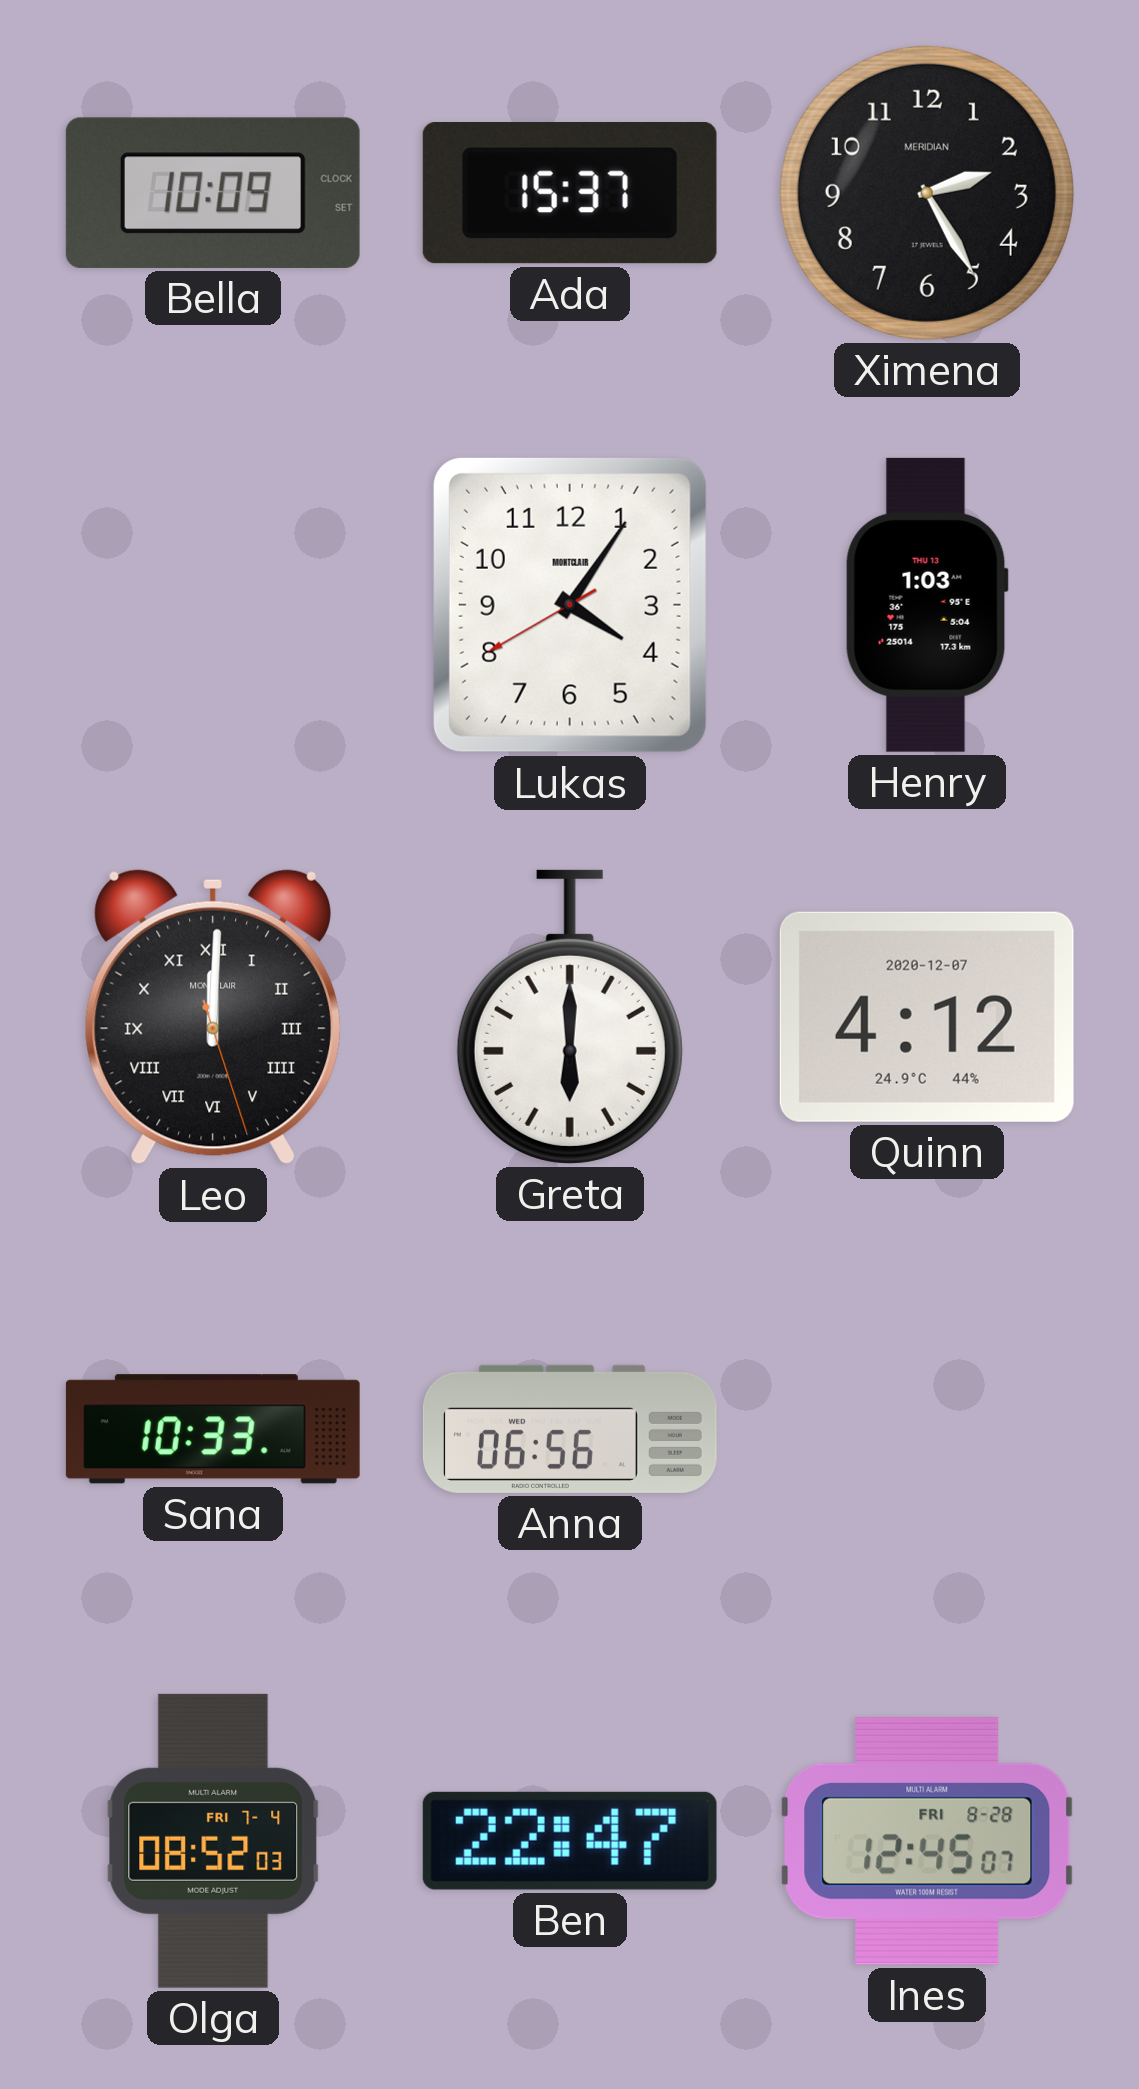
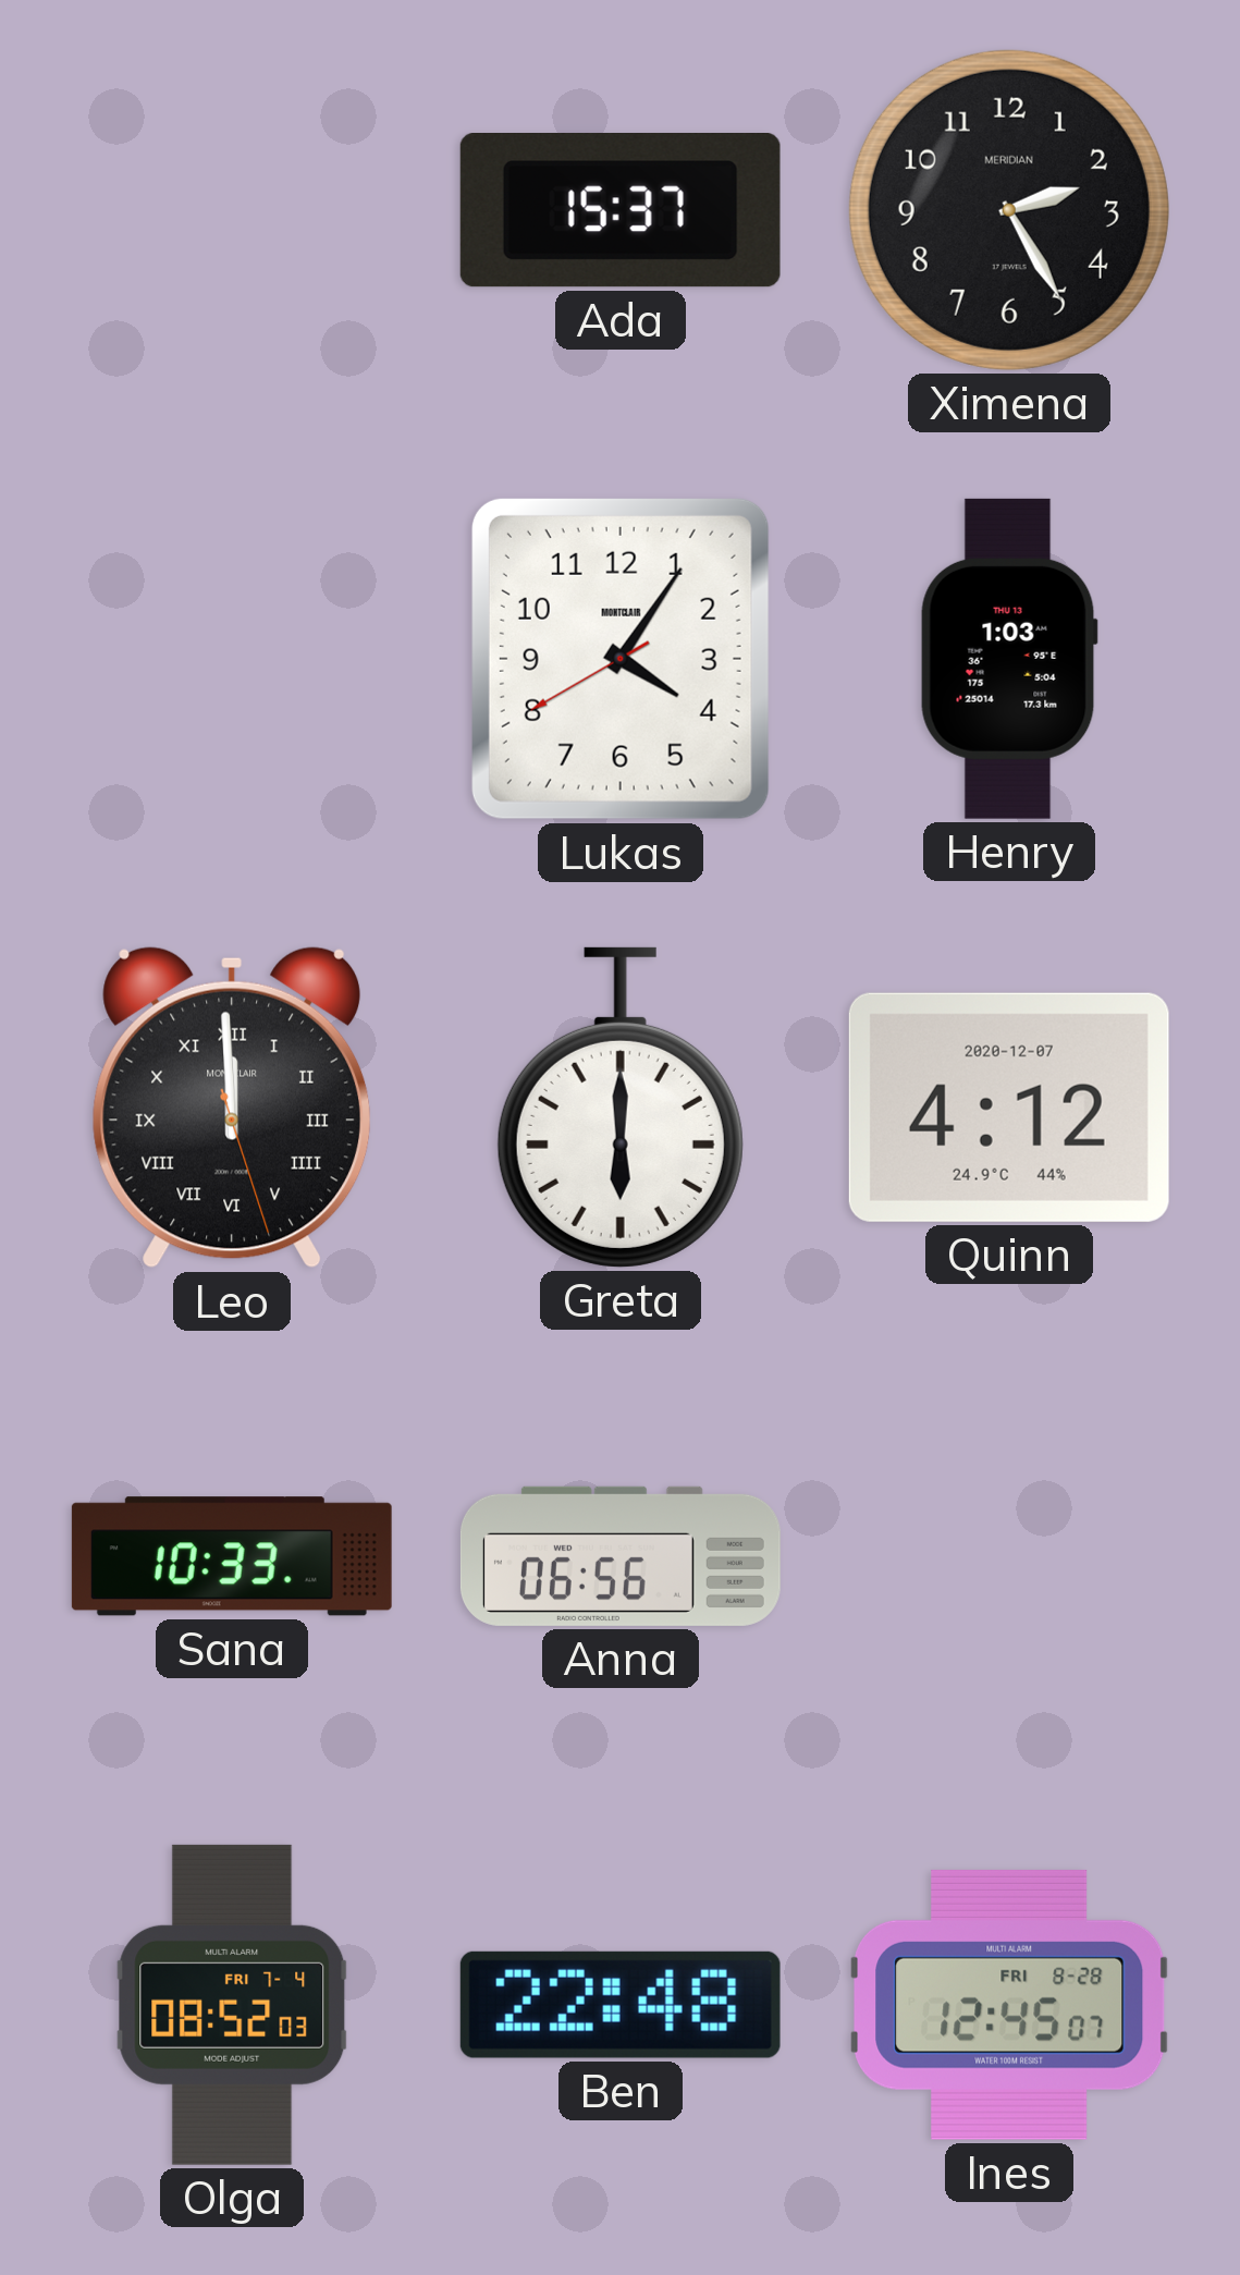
Bella: 10:09 -> none
Leo: 12:00 -> 11:59
Ben: 22:47 -> 22:48
